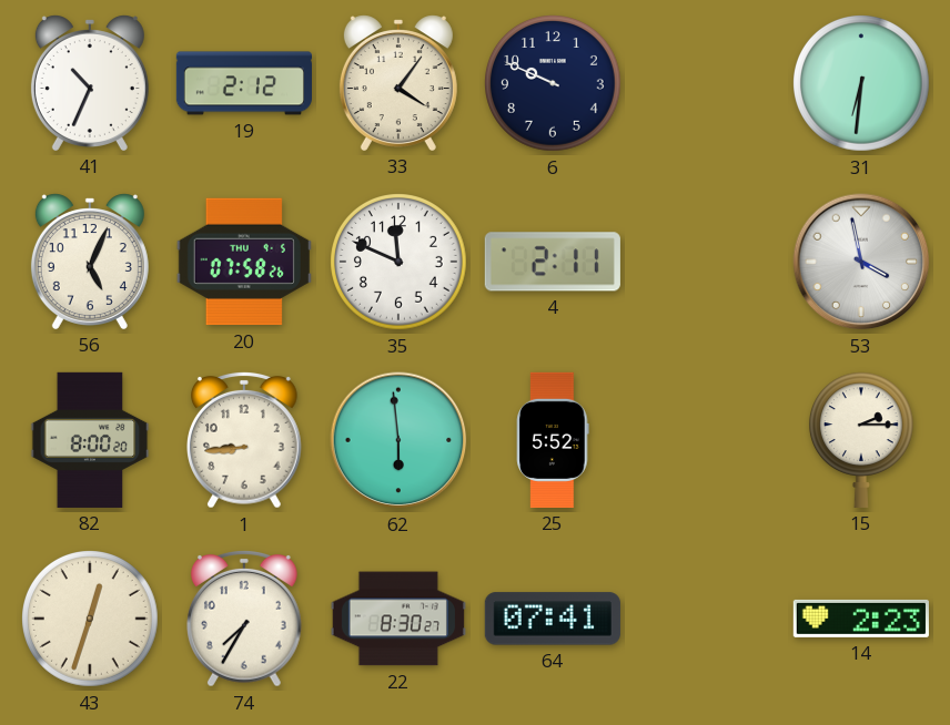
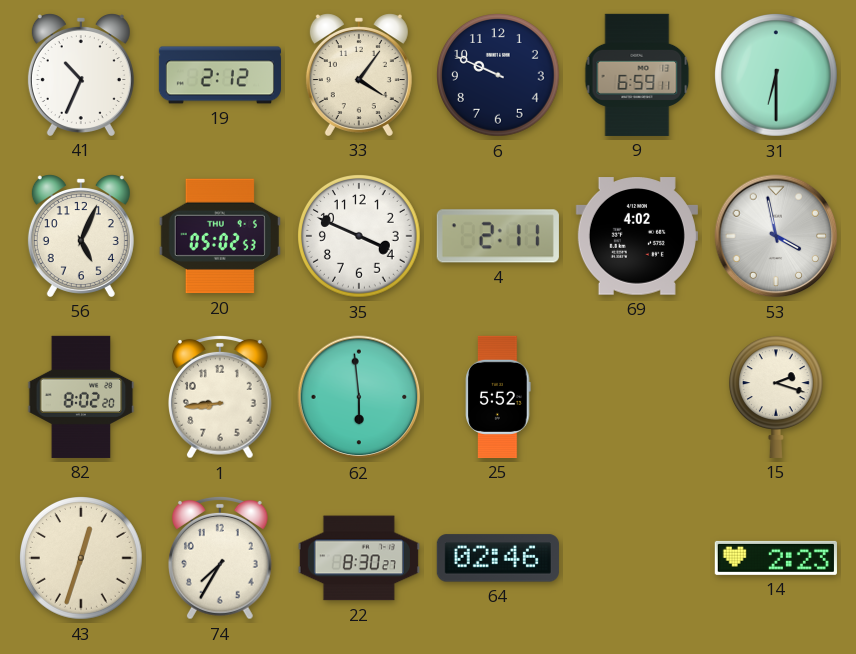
9: none -> 6:59
31: 6:31 -> 6:30
20: 07:58 -> 05:02
35: 11:49 -> 3:49
69: none -> 4:02
82: 8:00 -> 8:02
15: 2:15 -> 2:18
64: 07:41 -> 02:46
